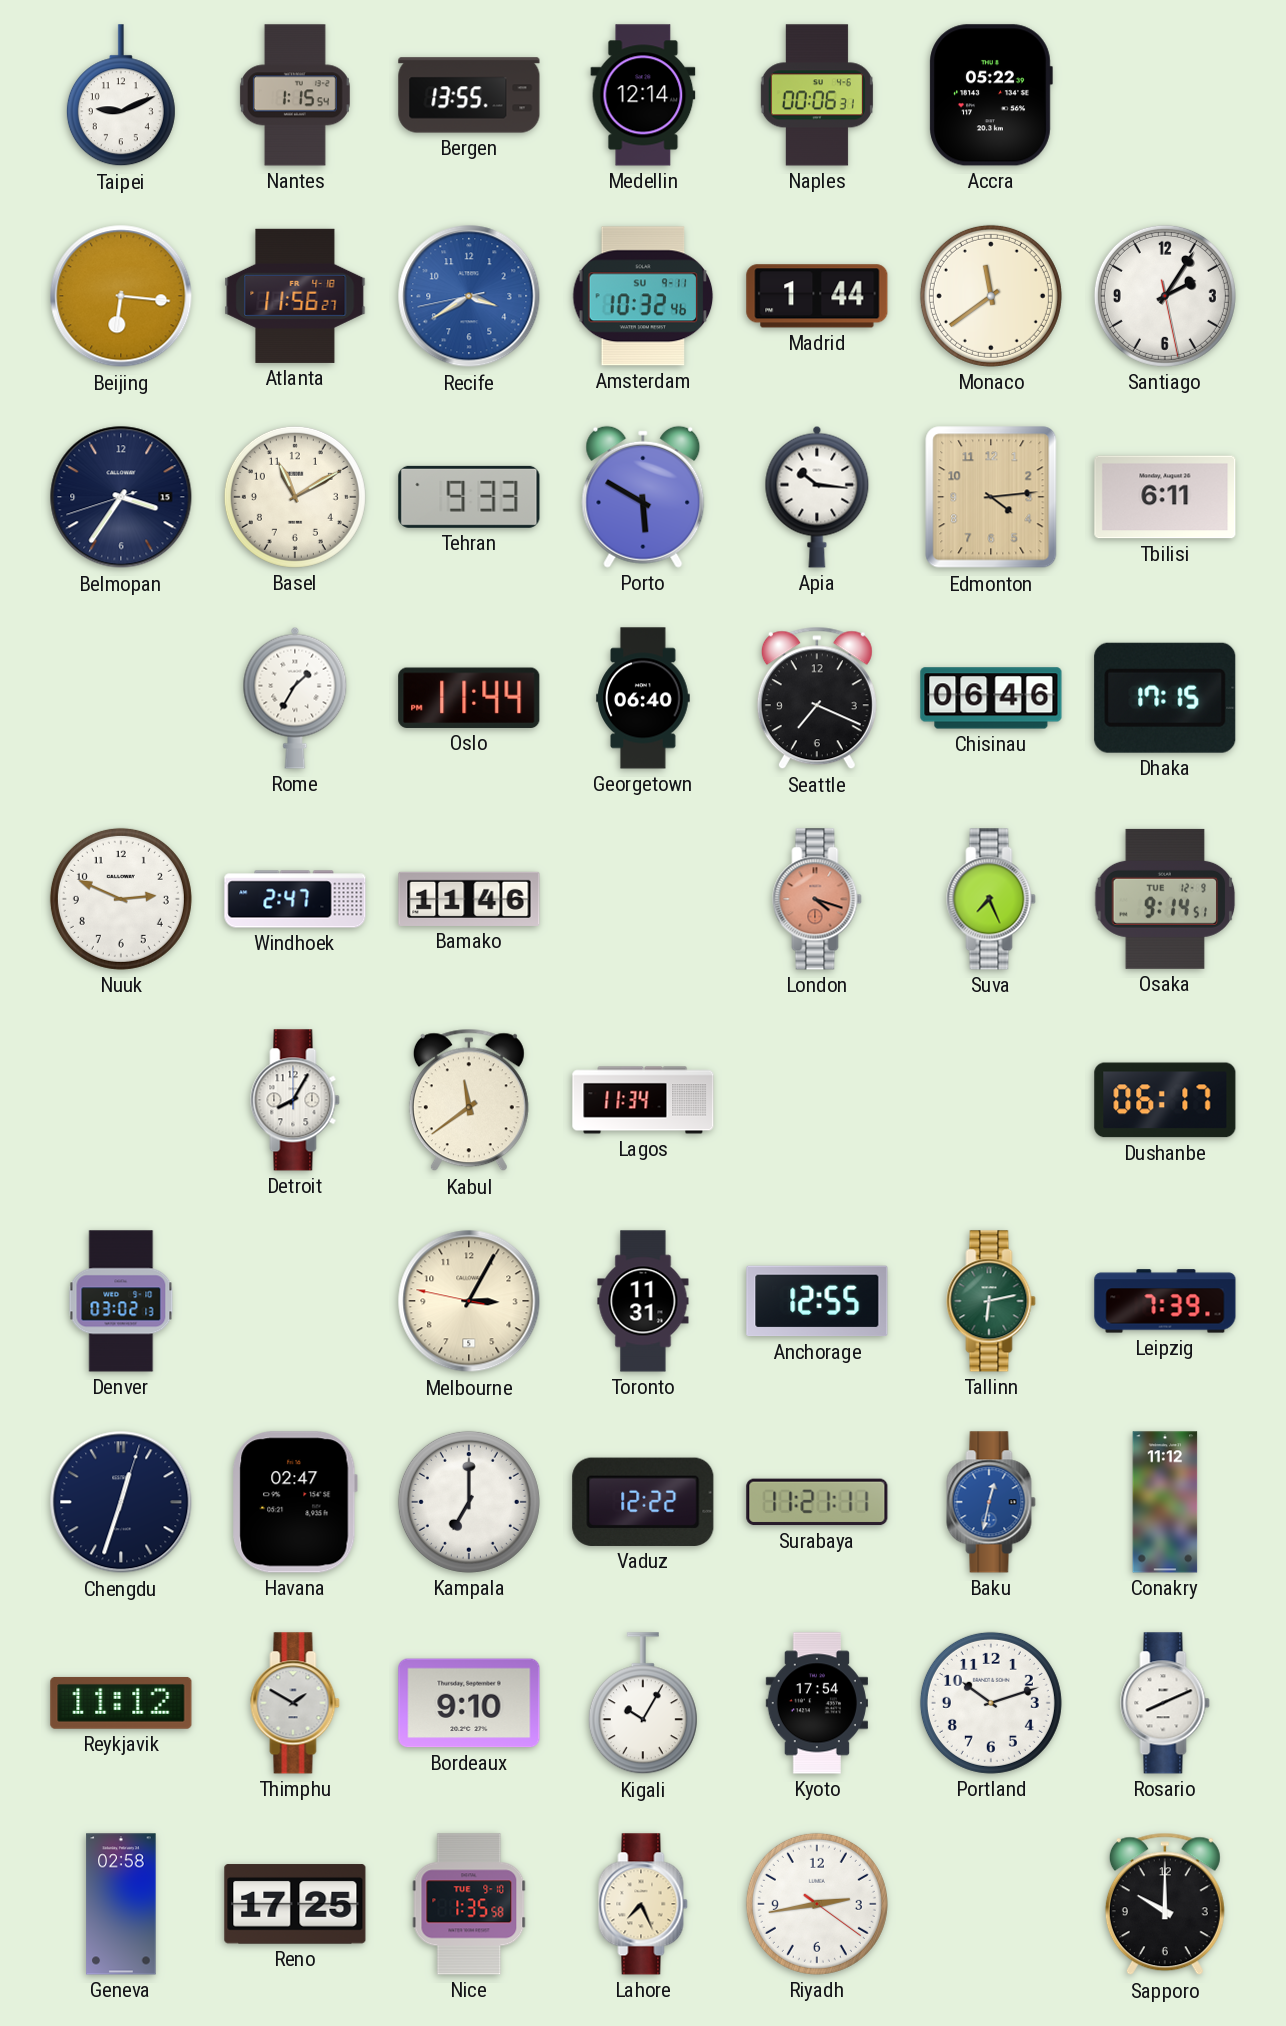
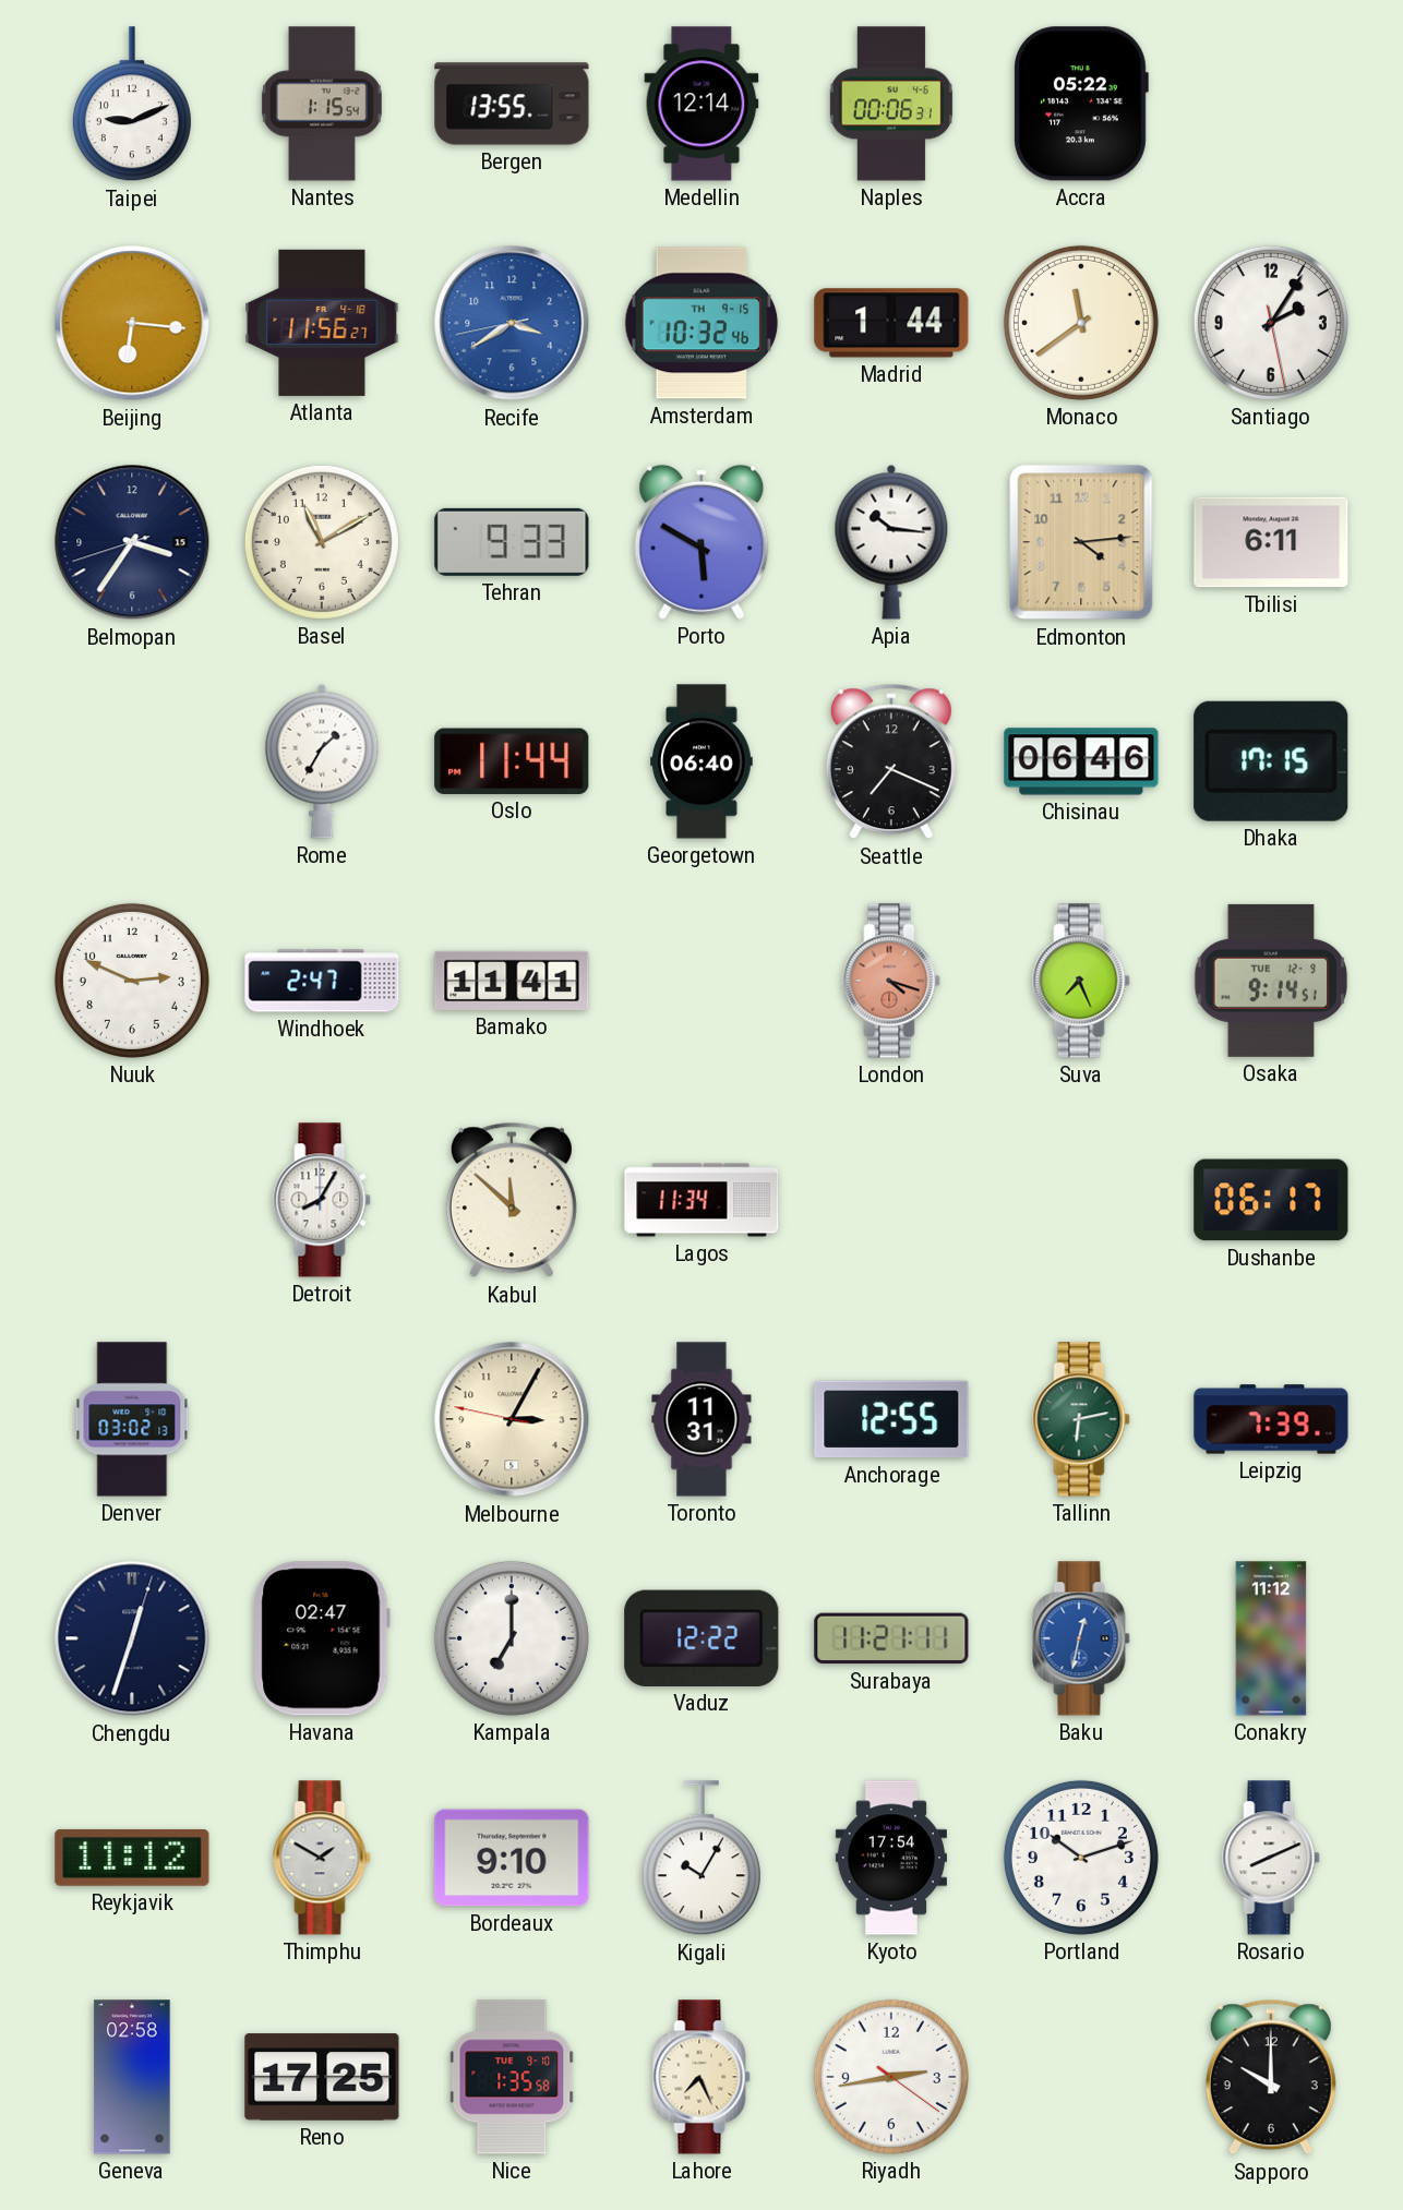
Amsterdam date: SU 9-11 -> TH 9-15
Bamako: 11:46 -> 11:41
Kabul: 11:39 -> 11:52
